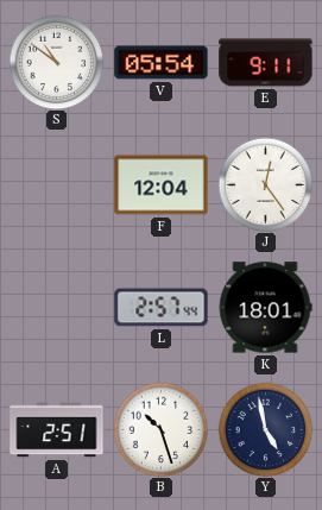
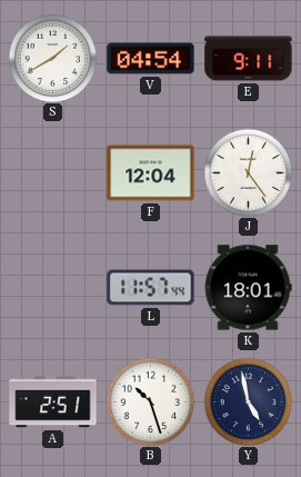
S: 10:51 -> 1:40
V: 05:54 -> 04:54
L: 2:57 -> 11:57
